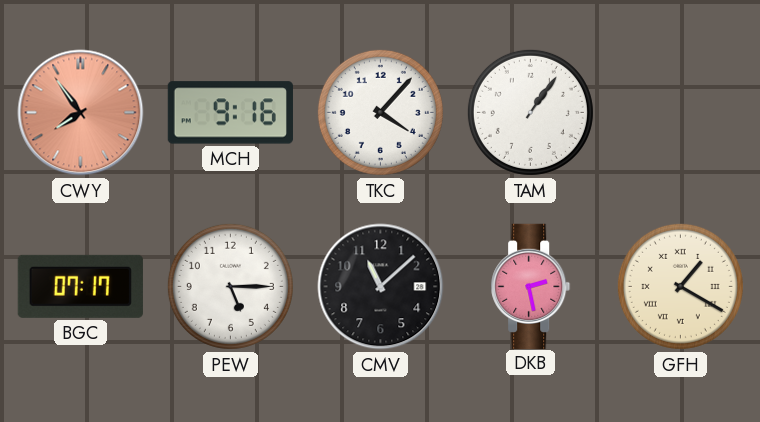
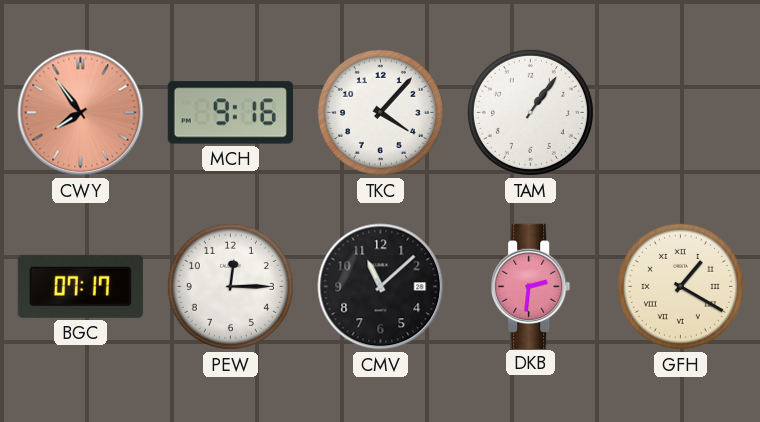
PEW: 5:15 -> 12:15
DKB: 2:28 -> 2:31
